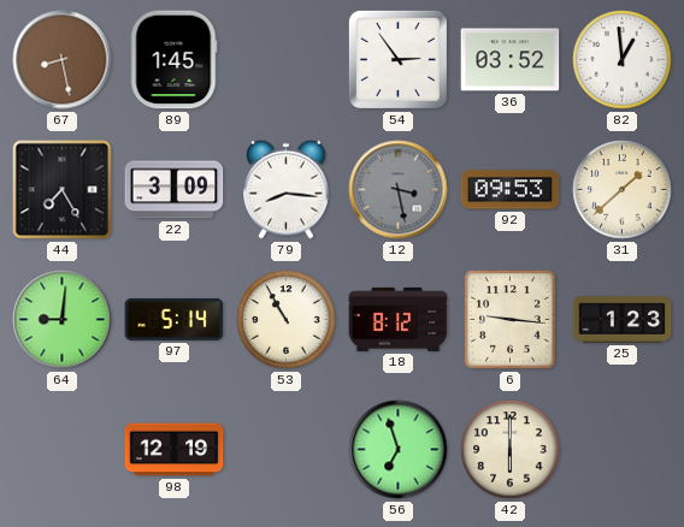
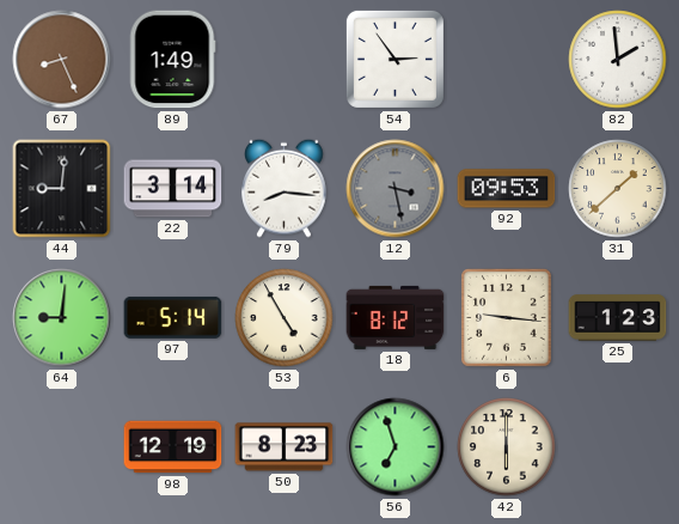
67: 8:28 -> 8:26
89: 1:45 -> 1:49
36: 03:52 -> none
82: 12:59 -> 1:59
44: 7:25 -> 9:01
22: 3:09 -> 3:14
53: 10:55 -> 4:55
50: none -> 8:23
